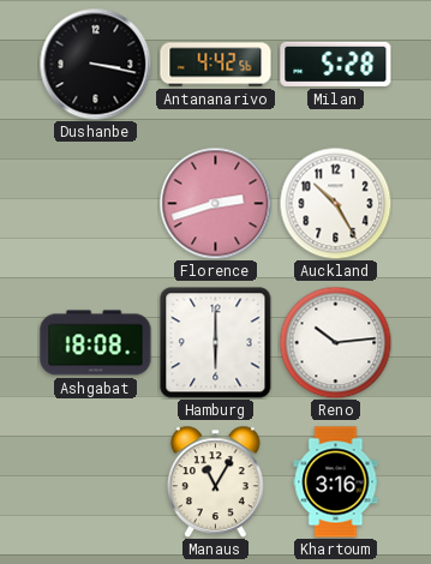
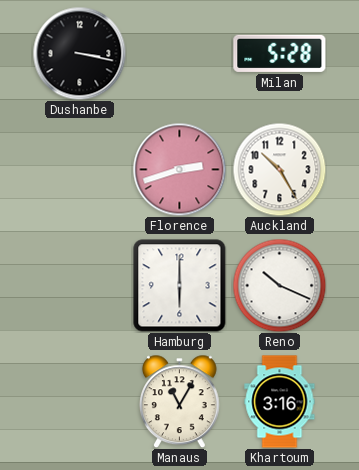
Antananarivo: 4:42 -> none
Ashgabat: 18:08 -> none
Reno: 10:14 -> 10:19
